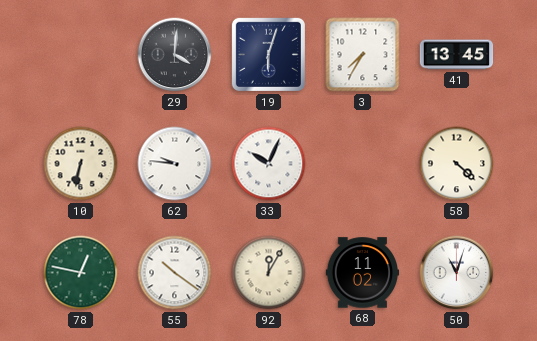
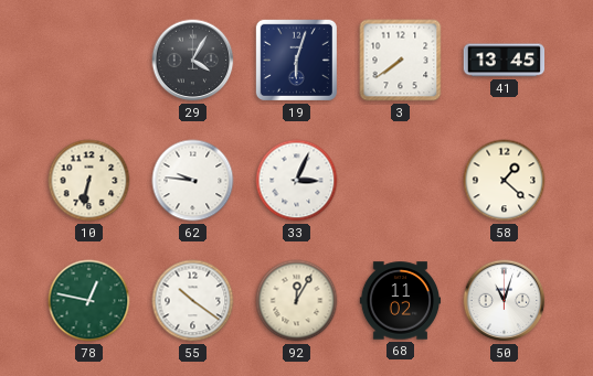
29: 4:01 -> 4:05
3: 7:35 -> 7:39
33: 10:04 -> 3:04
58: 4:22 -> 1:22
